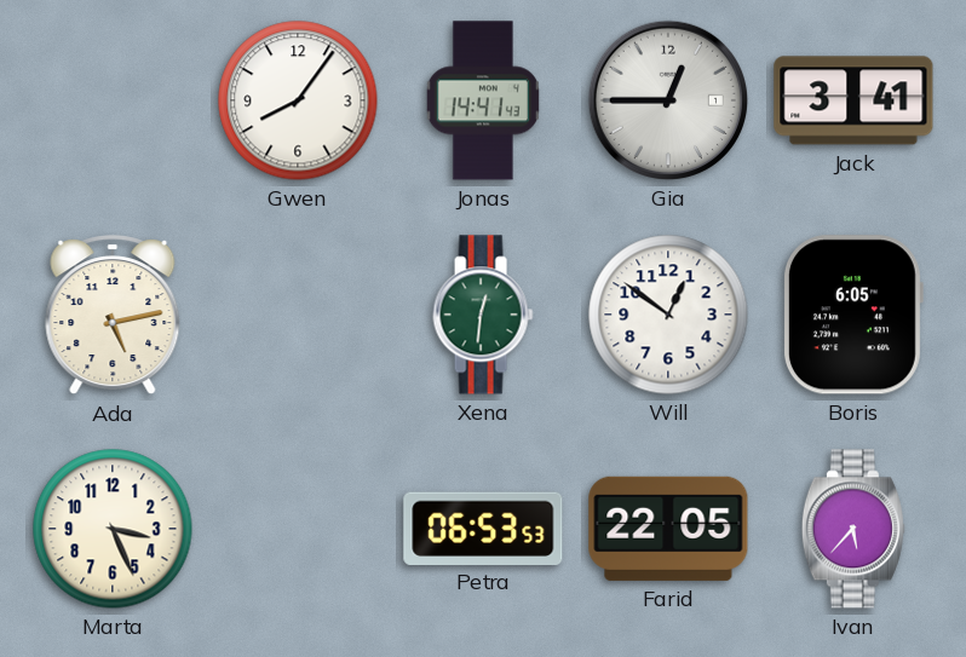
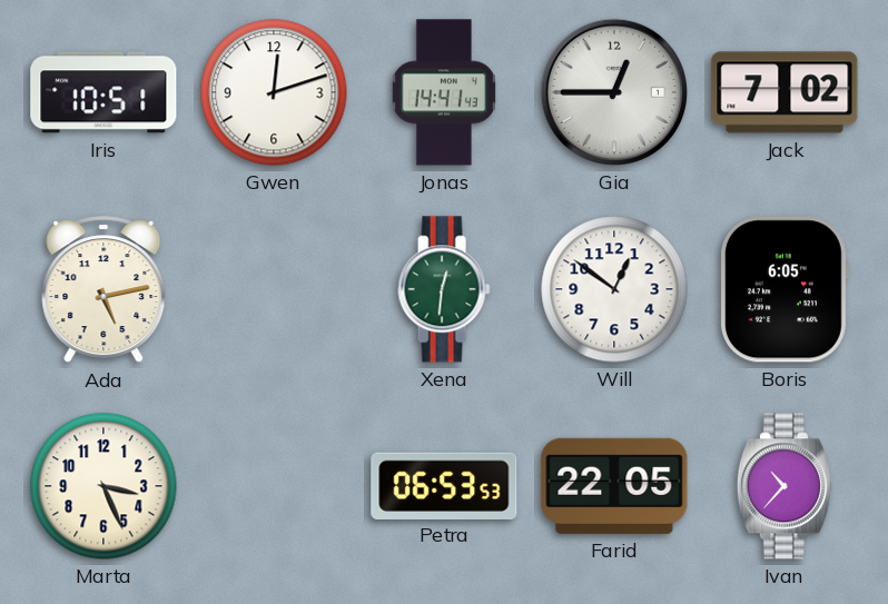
Iris: none -> 10:51
Gwen: 8:06 -> 12:12
Jack: 3:41 -> 7:02
Ivan: 5:37 -> 10:37
